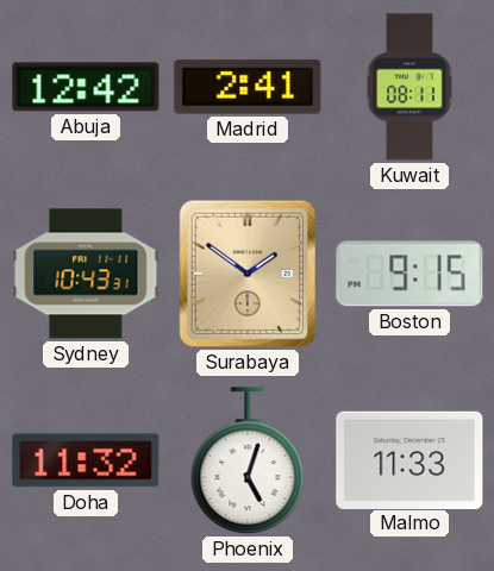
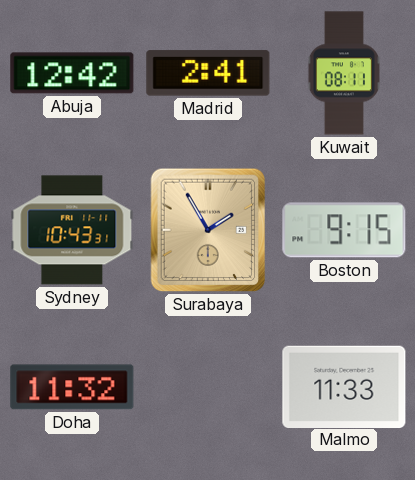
Surabaya: 1:51 -> 1:55
Phoenix: 5:03 -> none
